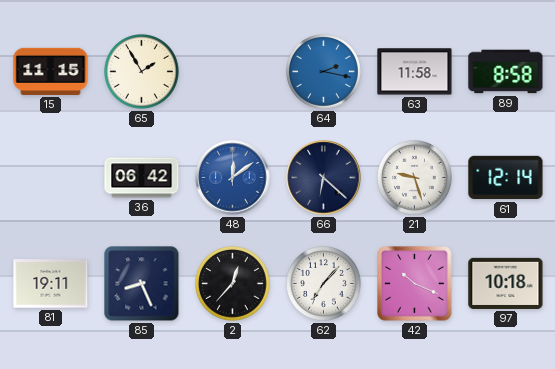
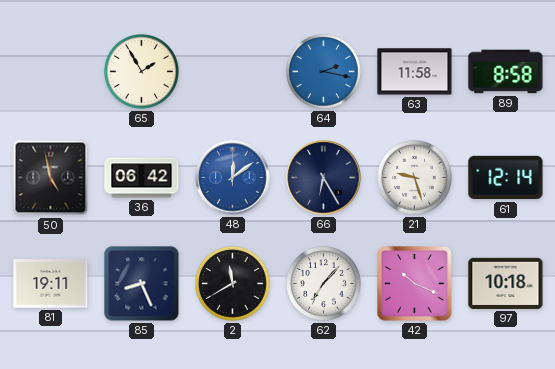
15: 11:15 -> none
50: none -> 4:58
66: 6:22 -> 6:25
2: 12:37 -> 11:40
